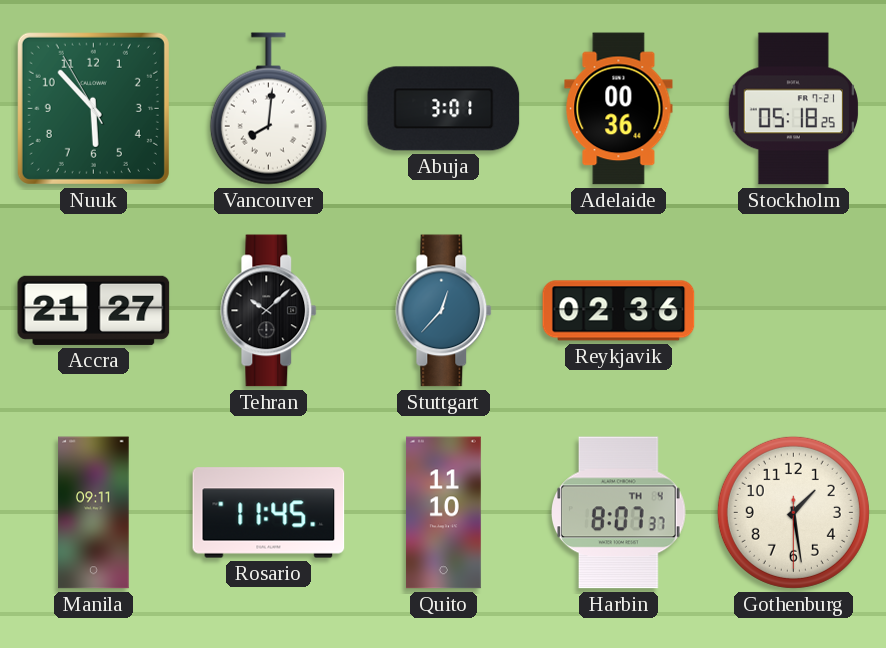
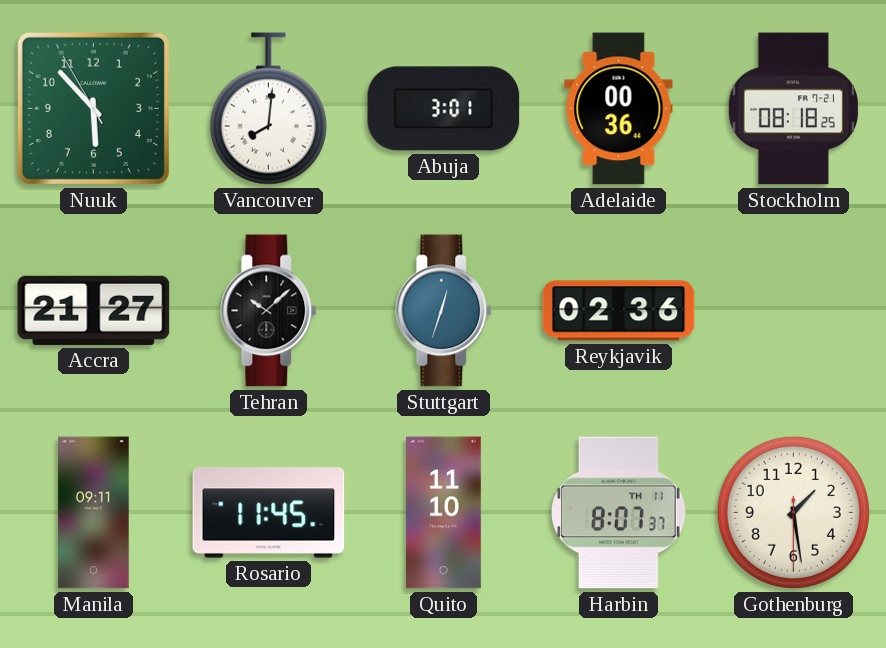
Stockholm: 05:18 -> 08:18
Stuttgart: 12:37 -> 12:33
Harbin date: TH 4 -> TH 11
